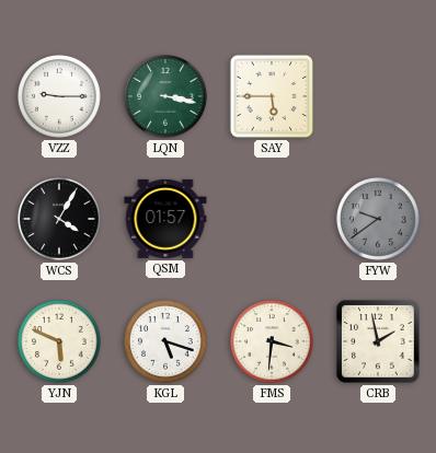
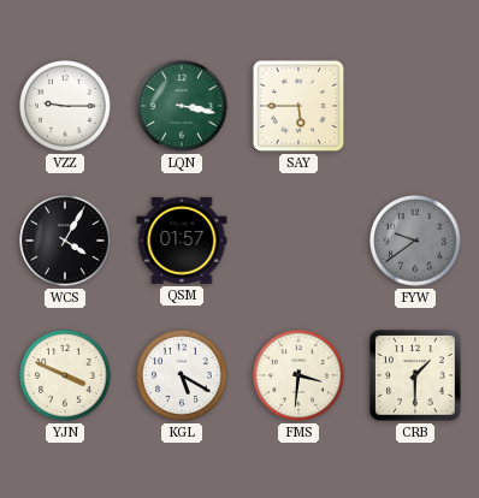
YJN: 5:49 -> 3:49
KGL: 5:18 -> 5:20
CRB: 1:58 -> 1:30
